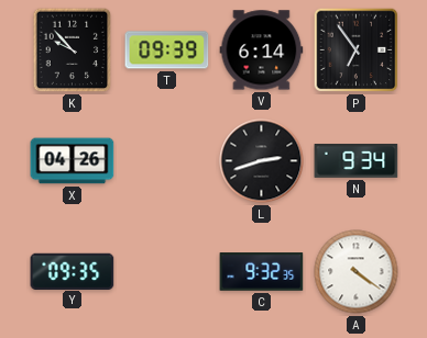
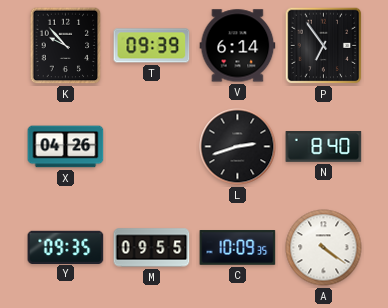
N: 9:34 -> 8:40
M: none -> 09:55
C: 9:32 -> 10:09
